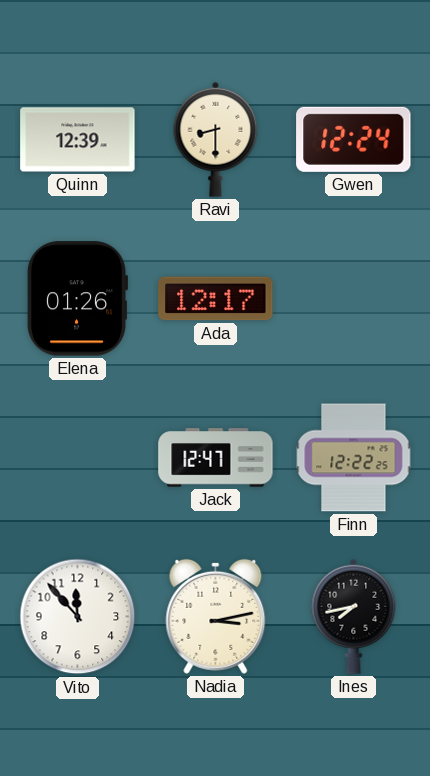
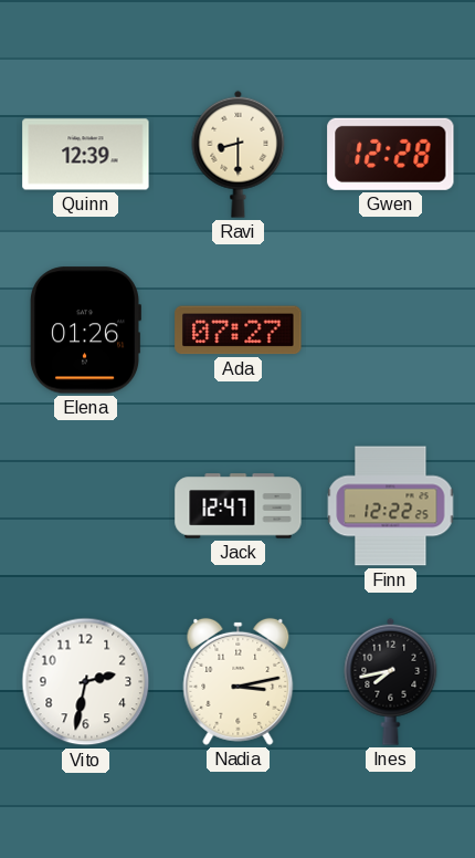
Gwen: 12:24 -> 12:28
Ada: 12:17 -> 07:27
Vito: 11:53 -> 2:32
